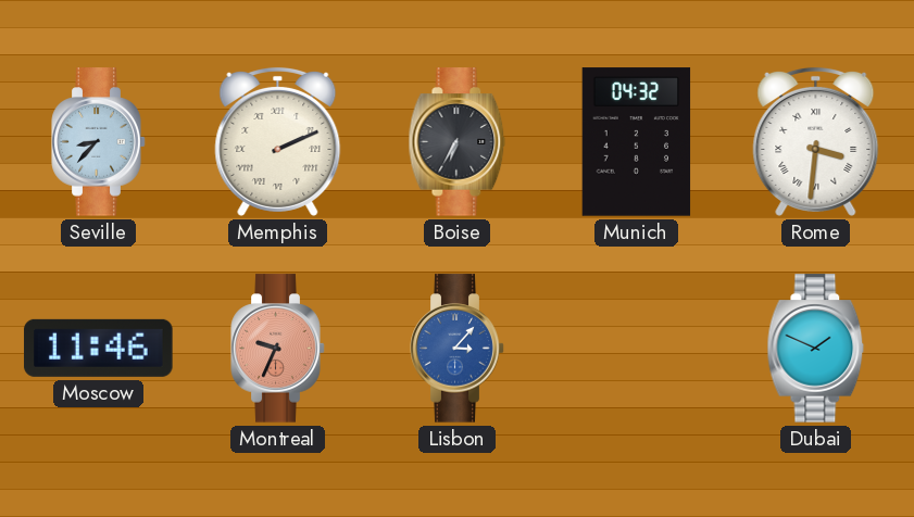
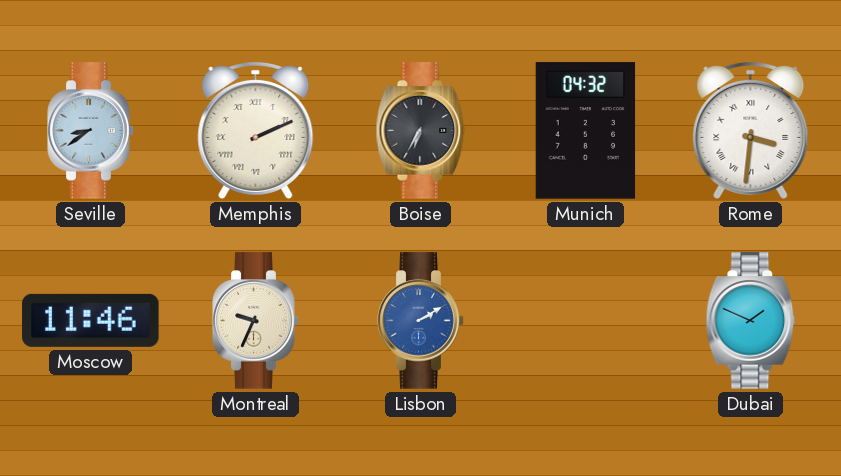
Seville: 8:37 -> 8:39
Montreal dial: salmon -> cream
Lisbon: 3:07 -> 2:10
